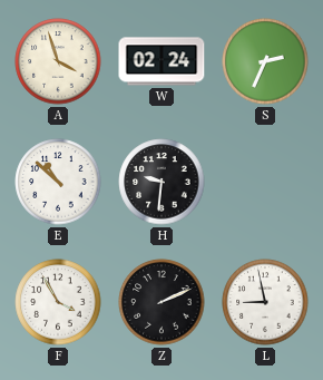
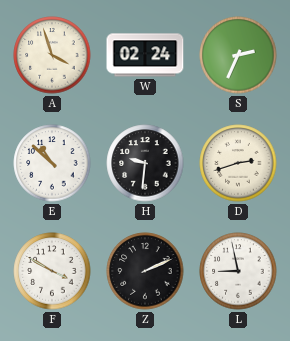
D: none -> 2:42
F: 3:55 -> 3:50
